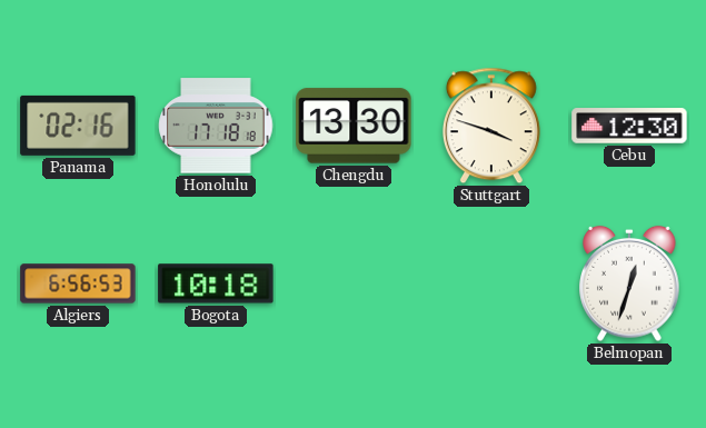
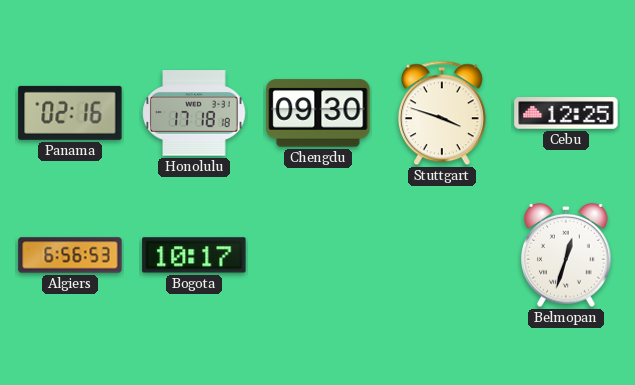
Chengdu: 13:30 -> 09:30
Cebu: 12:30 -> 12:25
Bogota: 10:18 -> 10:17
